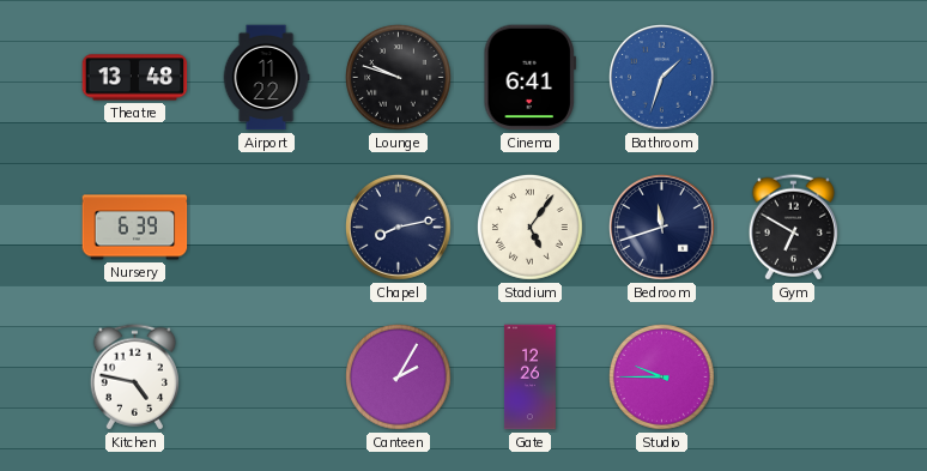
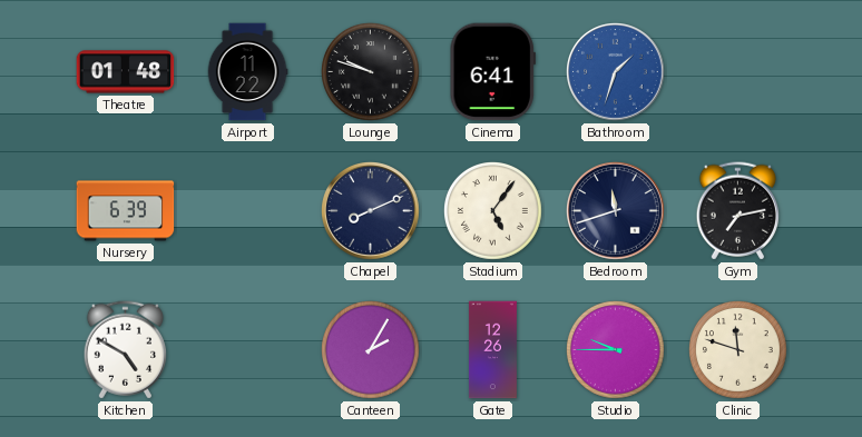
Theatre: 13:48 -> 01:48
Chapel: 8:13 -> 8:11
Gym: 6:50 -> 7:13
Kitchen: 4:47 -> 4:50
Clinic: none -> 11:48
